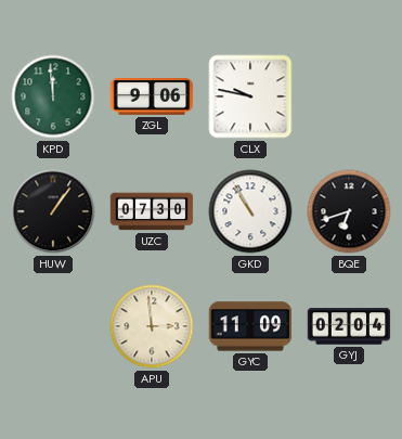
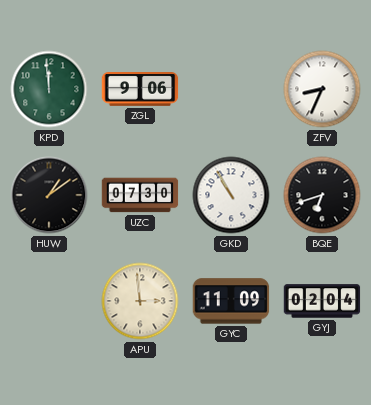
CLX: 9:47 -> none
ZFV: none -> 8:34
HUW: 1:06 -> 1:09
